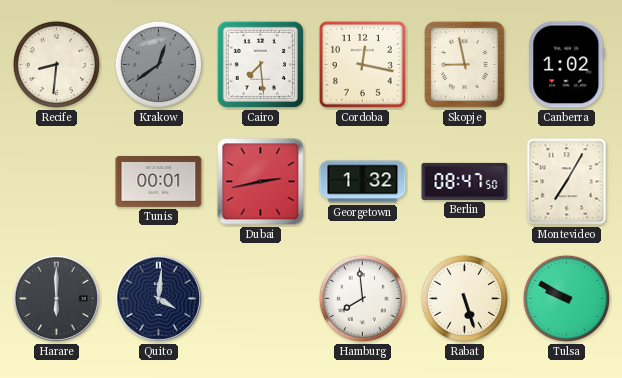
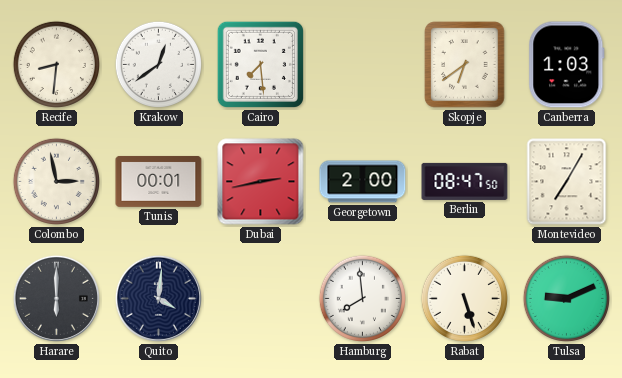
Krakow dial: grey -> white
Cordoba: 12:17 -> none
Skopje: 8:58 -> 6:39
Canberra: 1:02 -> 1:03
Colombo: none -> 2:58
Georgetown: 1:32 -> 2:00
Tulsa: 9:50 -> 9:11
